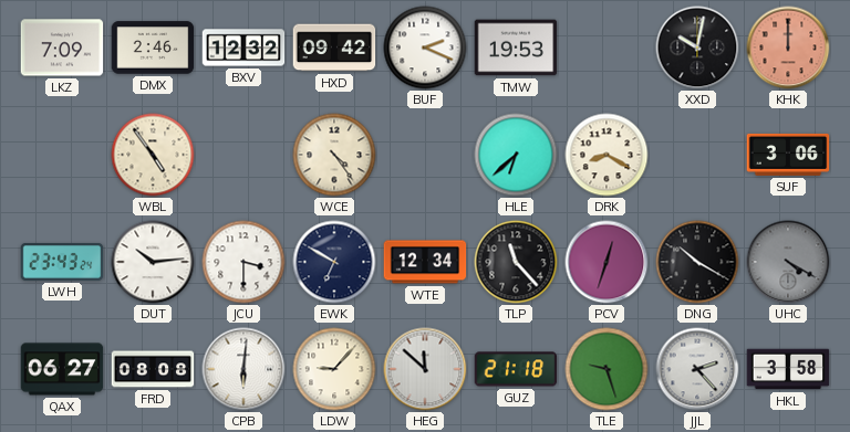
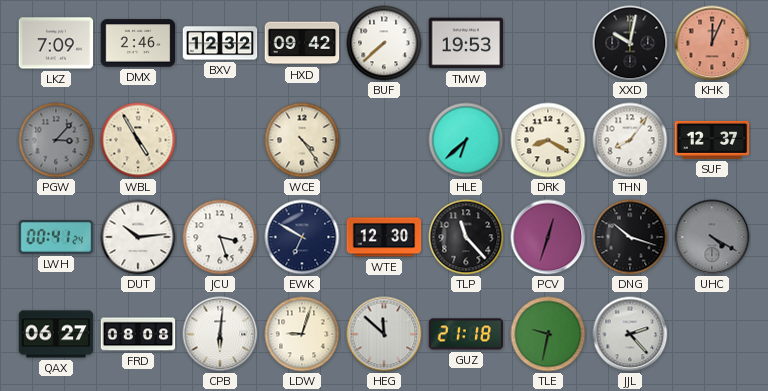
BUF: 2:19 -> 7:38
KHK: 12:00 -> 12:04
PGW: none -> 3:07
WBL: 4:54 -> 4:55
THN: none -> 8:06
SUF: 3:06 -> 12:37
LWH: 23:43 -> 00:41
JCU: 3:30 -> 3:27
WTE: 12:34 -> 12:30
DNG: 10:20 -> 10:18
LDW: 9:07 -> 9:03
TLE: 9:27 -> 9:32
HKL: 3:58 -> none
